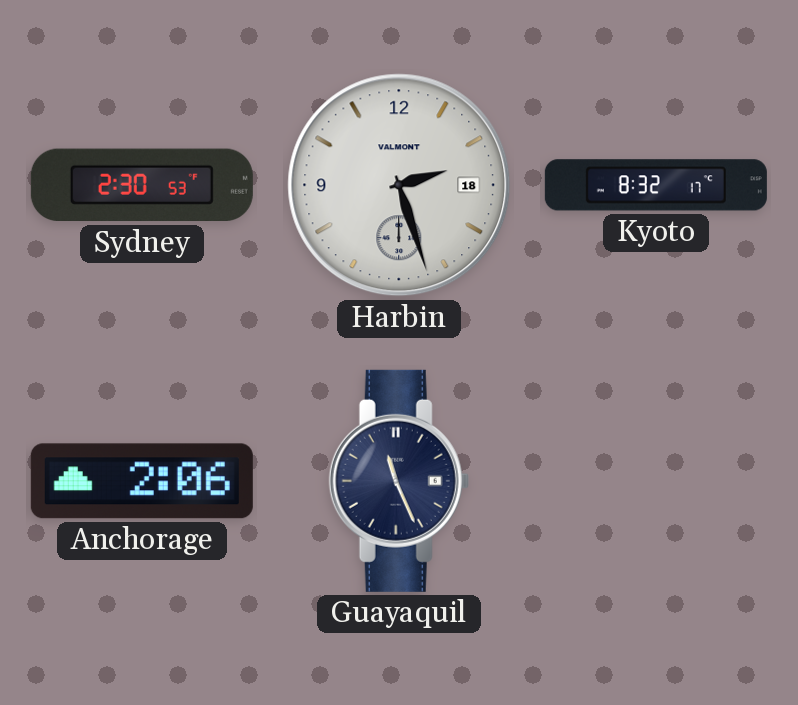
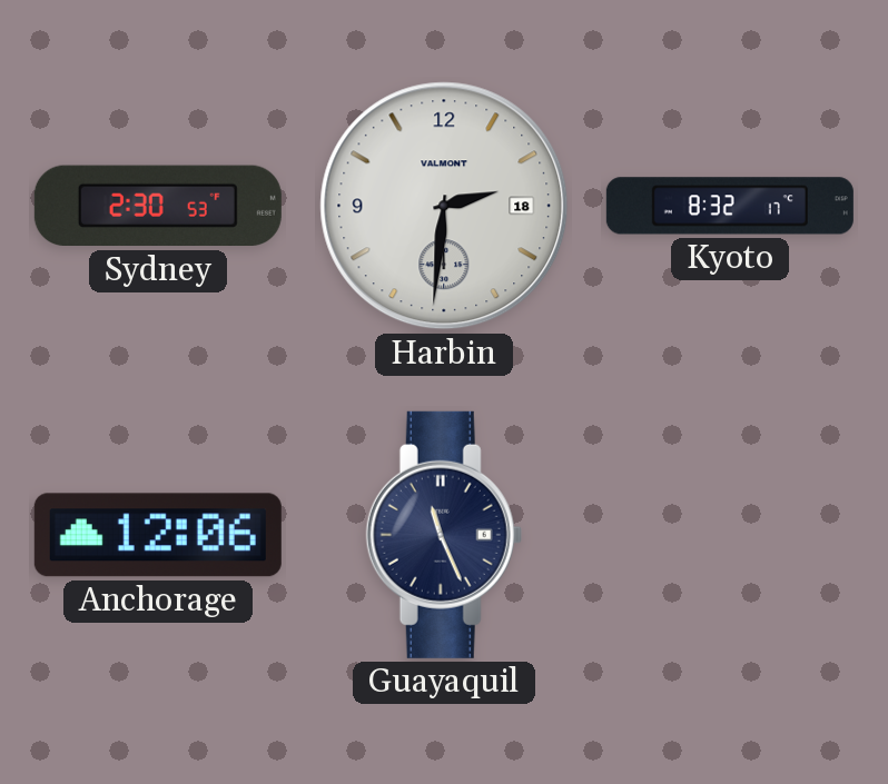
Harbin: 2:27 -> 2:31
Anchorage: 2:06 -> 12:06
